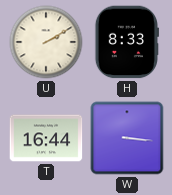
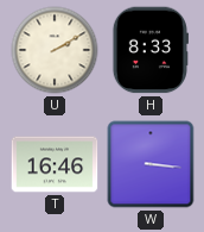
T: 16:44 -> 16:46
